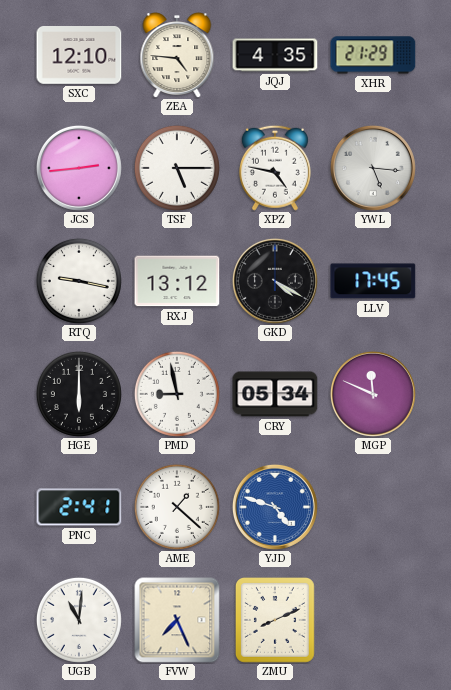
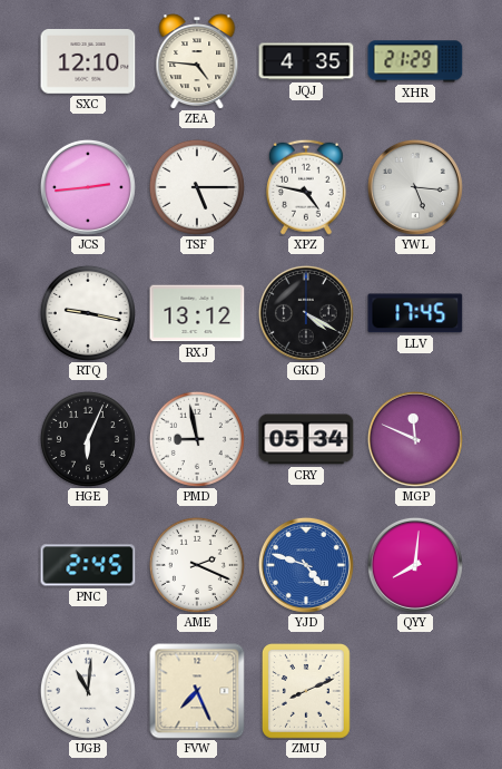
HGE: 6:00 -> 6:04
PNC: 2:41 -> 2:45
AME: 1:22 -> 2:19
QYY: none -> 8:01
